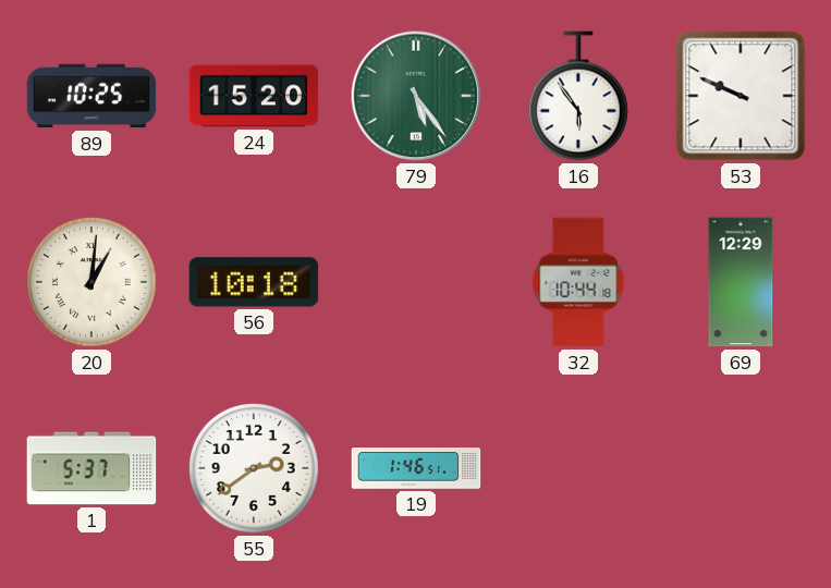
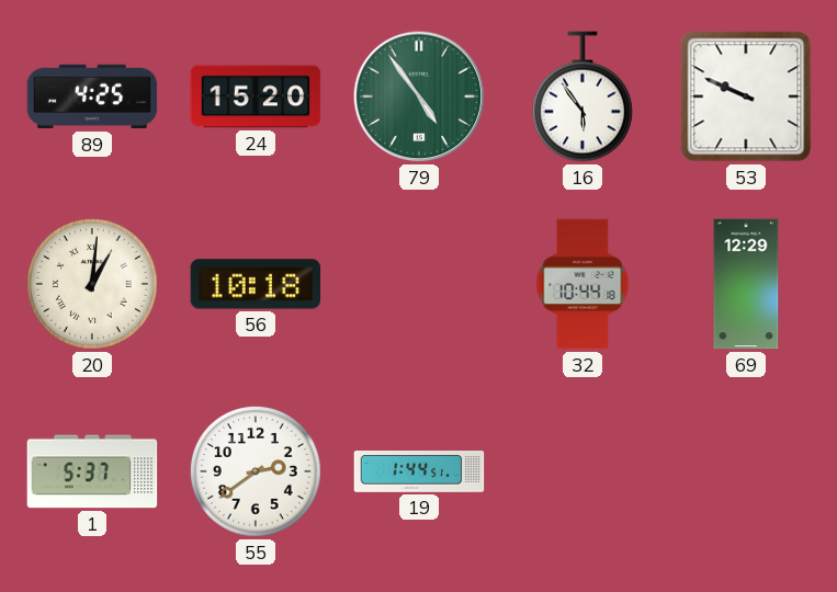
89: 10:25 -> 4:25
79: 5:24 -> 4:54
19: 1:46 -> 1:44
